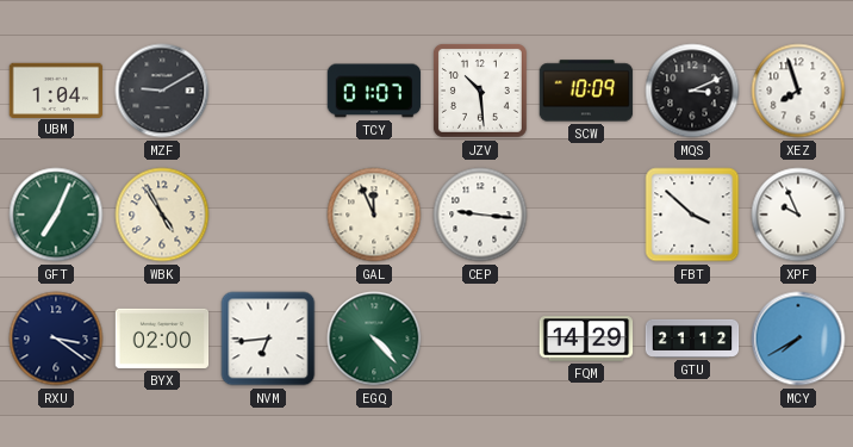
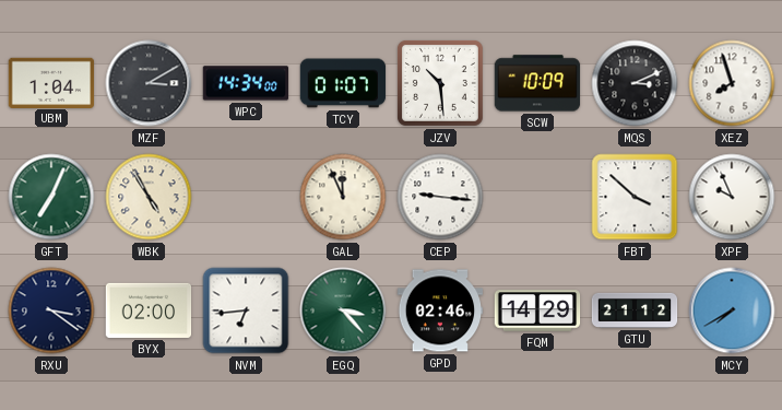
MZF: 9:10 -> 3:10
WPC: none -> 14:34
EGQ: 4:23 -> 3:23
GPD: none -> 02:46
